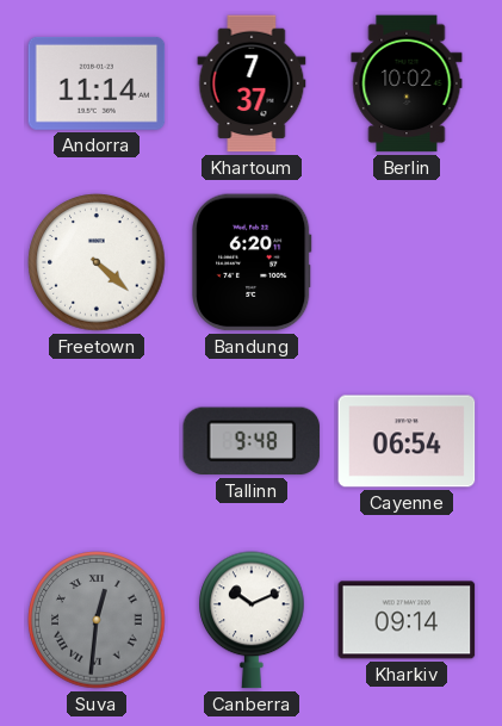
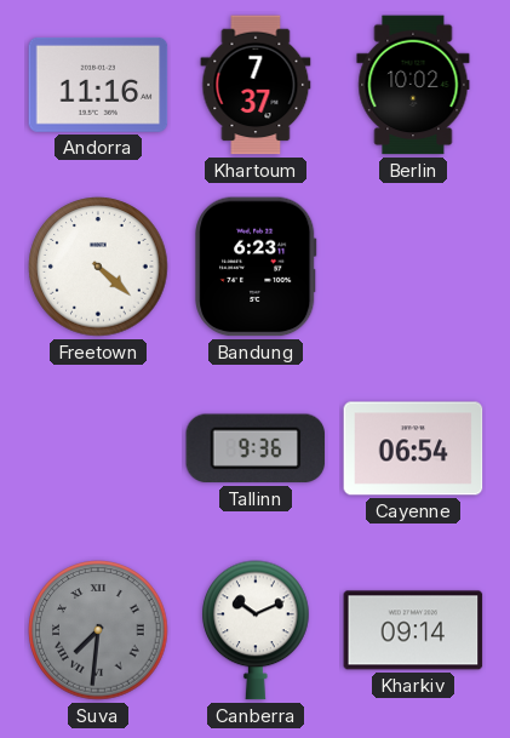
Andorra: 11:14 -> 11:16
Bandung: 6:20 -> 6:23
Tallinn: 9:48 -> 9:36
Suva: 12:31 -> 7:31
